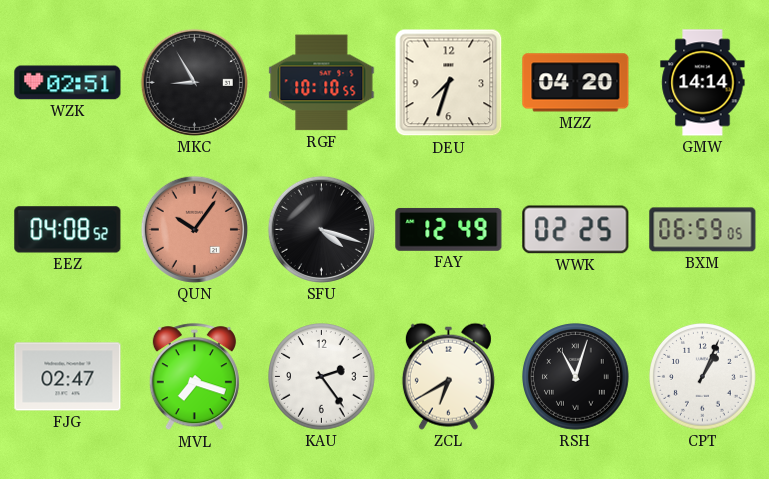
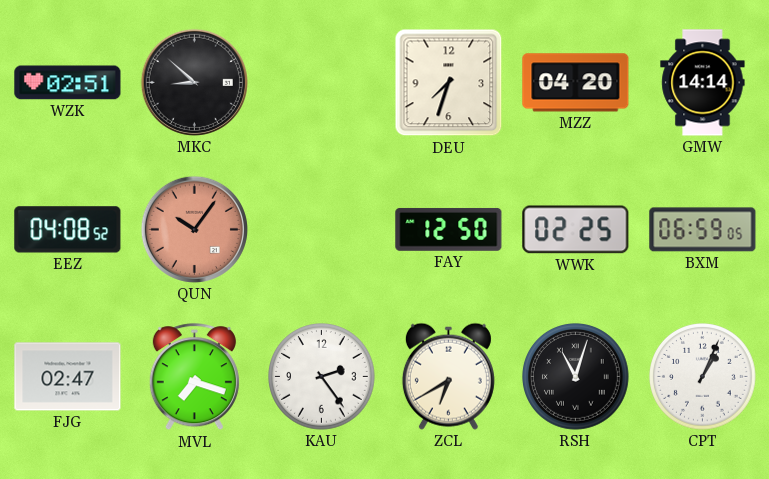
MKC: 8:55 -> 8:52
RGF: 10:10 -> none
SFU: 4:18 -> none
FAY: 12:49 -> 12:50
